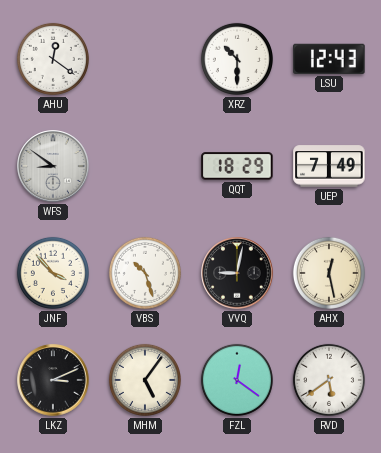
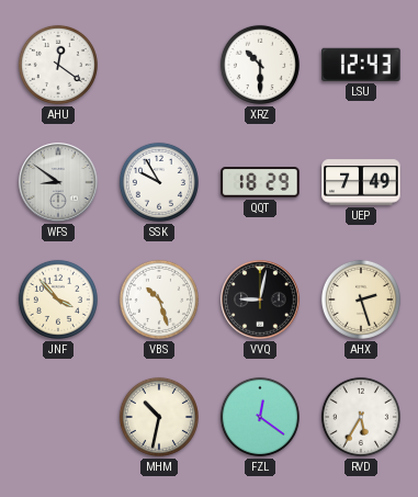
SSK: none -> 9:55
AHX: 12:28 -> 2:27
LKZ: 3:11 -> none
MHM: 5:06 -> 10:32
RVD: 5:39 -> 5:35
